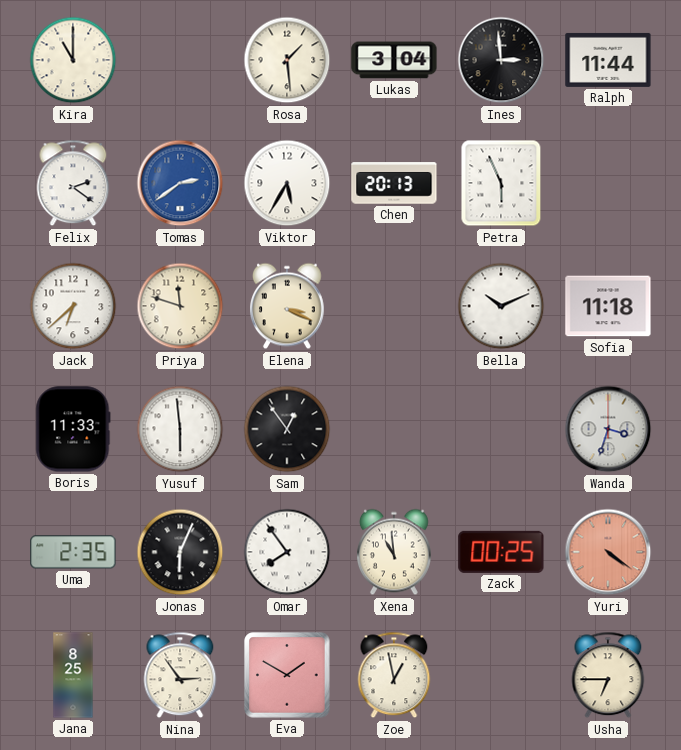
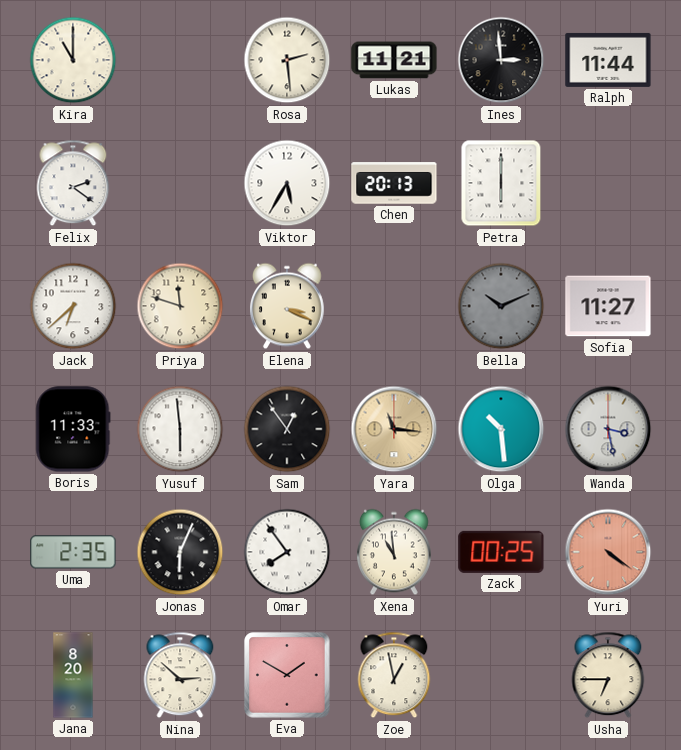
Rosa: 1:29 -> 2:29
Lukas: 3:04 -> 11:21
Tomas: 2:39 -> none
Petra: 5:56 -> 6:00
Bella dial: white -> grey
Sofia: 11:18 -> 11:27
Yara: none -> 11:16
Olga: none -> 10:29
Wanda: 3:33 -> 3:28
Jana: 8:25 -> 8:20
Nina: 2:54 -> 2:52
